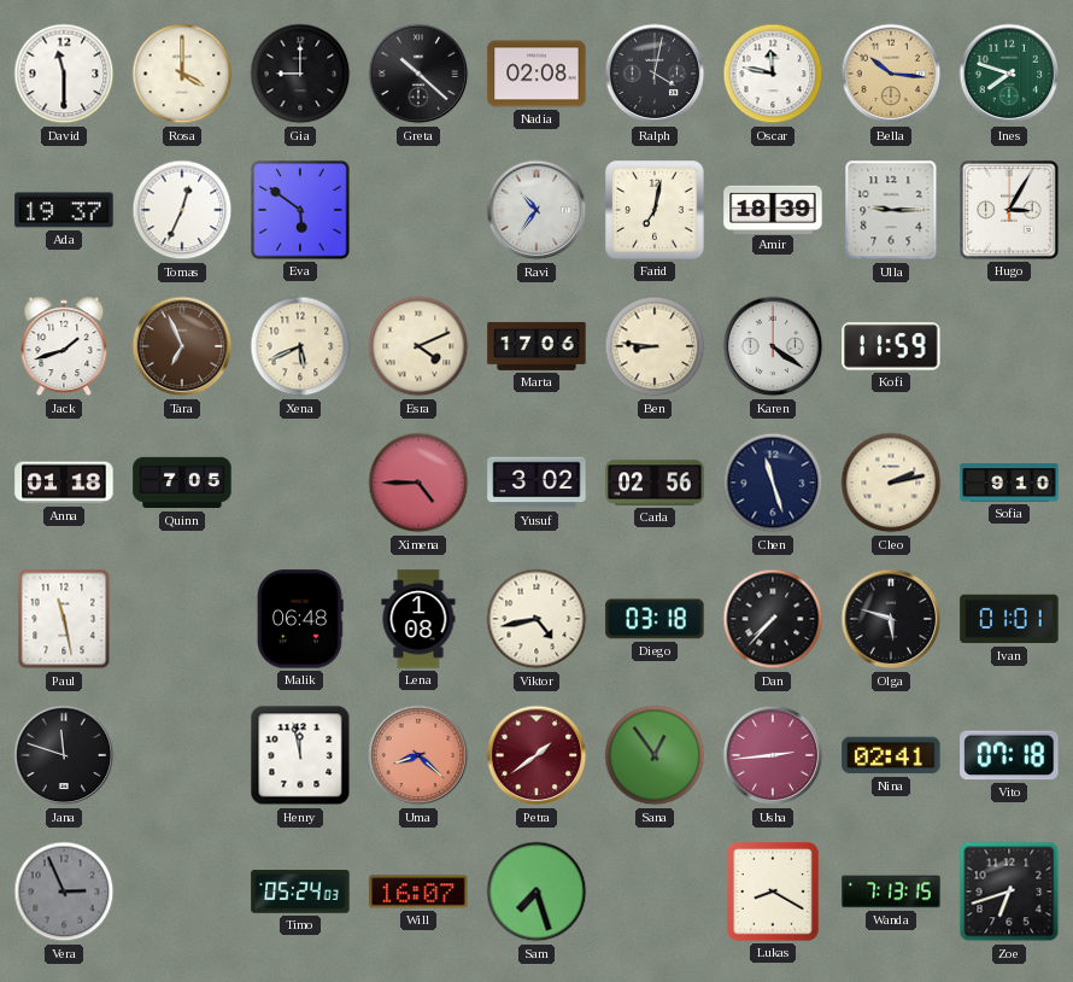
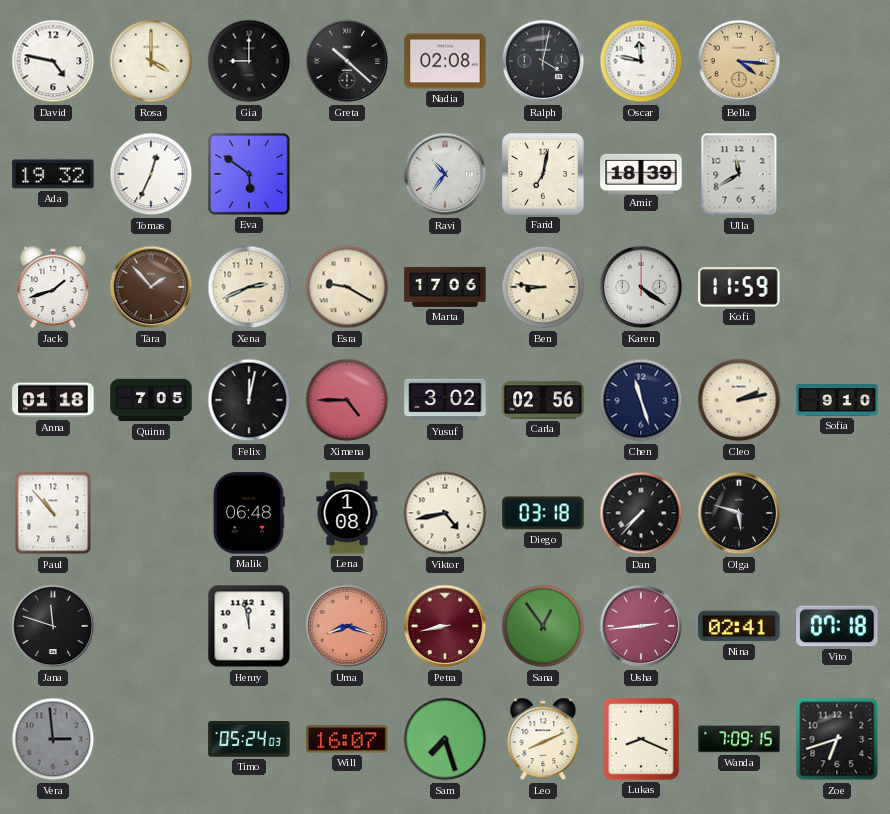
David: 11:30 -> 4:47
Bella: 10:16 -> 4:16
Ines: 7:48 -> none
Ada: 19:37 -> 19:32
Ulla: 9:15 -> 11:40
Hugo: 3:05 -> none
Tara: 6:56 -> 1:53
Xena: 5:41 -> 2:41
Esra: 4:11 -> 9:20
Felix: none -> 12:02
Paul: 11:28 -> 10:53
Ivan: 01:01 -> none
Uma: 8:22 -> 8:18
Petra: 1:39 -> 8:43
Vera: 2:56 -> 2:59
Leo: none -> 8:11
Lukas: 8:20 -> 8:19
Wanda: 7:13 -> 7:09
